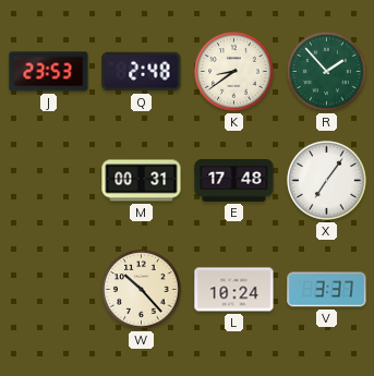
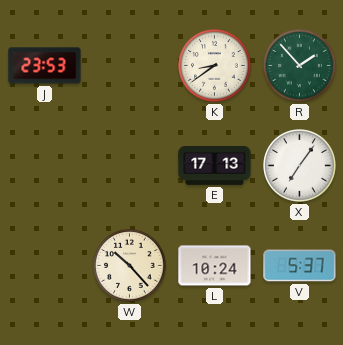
Q: 2:48 -> none
M: 00:31 -> none
E: 17:48 -> 17:13
V: 3:37 -> 5:37
